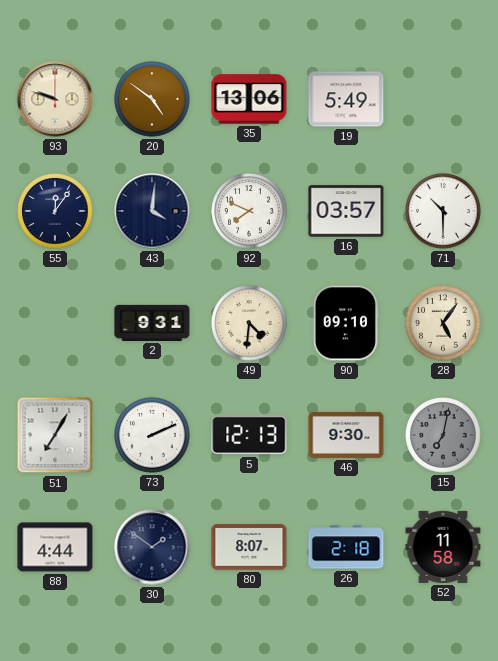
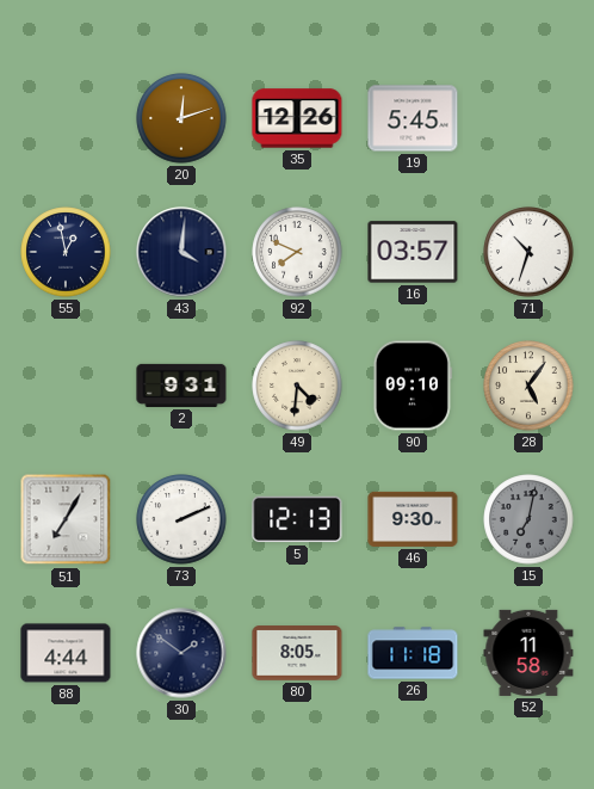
93: 9:48 -> none
20: 4:51 -> 12:12
35: 13:06 -> 12:26
19: 5:49 -> 5:45
55: 12:06 -> 12:58
71: 10:30 -> 10:33
80: 8:07 -> 8:05
26: 2:18 -> 11:18
